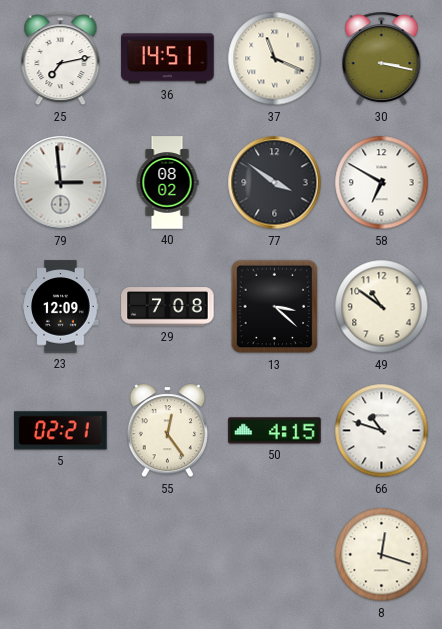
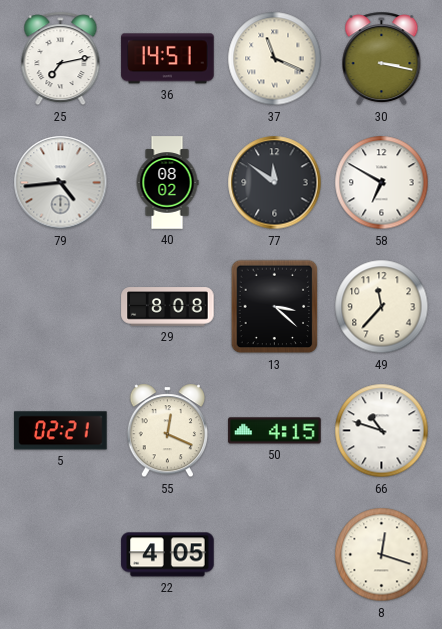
79: 2:59 -> 4:44
77: 3:51 -> 11:51
23: 12:09 -> none
29: 7:08 -> 8:08
49: 10:51 -> 11:37
55: 12:24 -> 12:19
22: none -> 4:05
